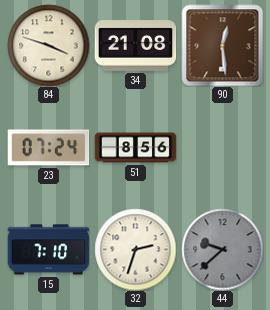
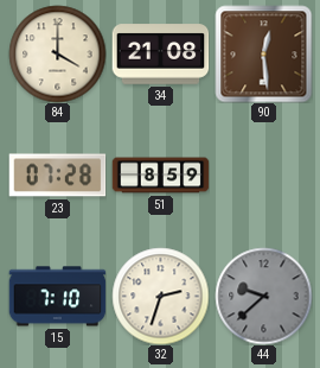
84: 3:48 -> 4:00
23: 07:24 -> 07:28
51: 8:56 -> 8:59
